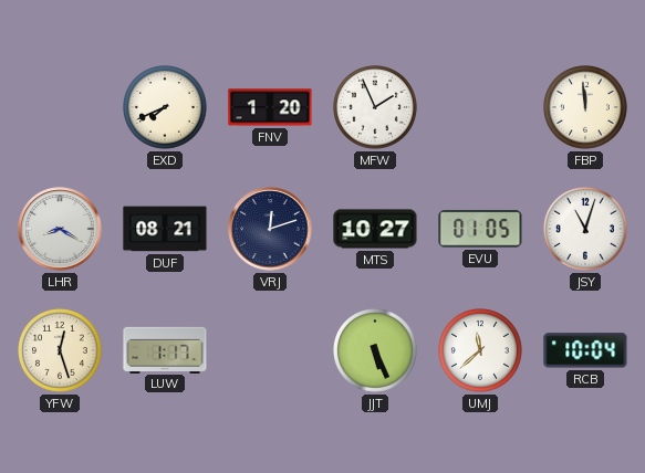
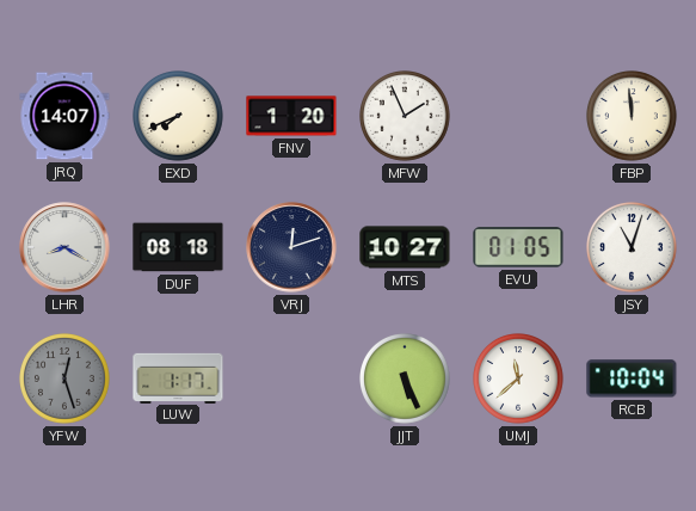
JRQ: none -> 14:07
DUF: 08:21 -> 08:18
YFW dial: cream -> grey
